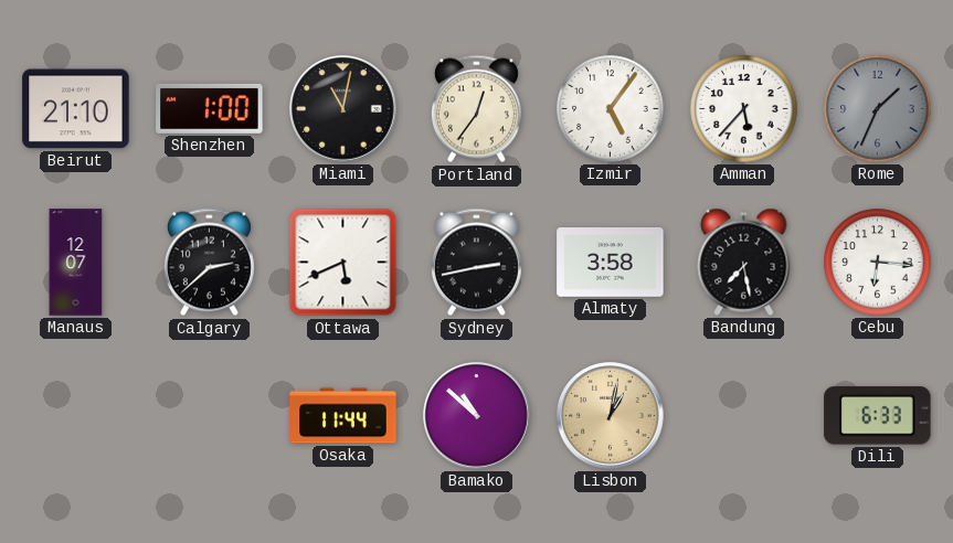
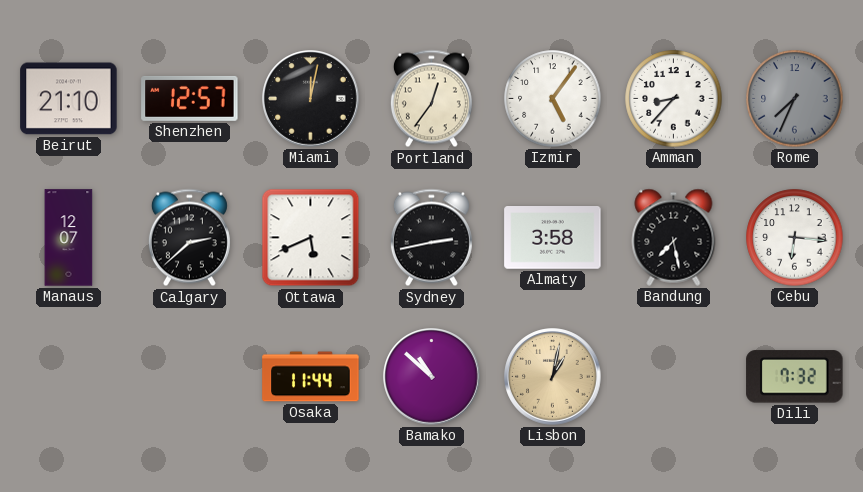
Shenzhen: 1:00 -> 12:57
Miami: 11:02 -> 12:02
Amman: 5:37 -> 8:37
Rome: 1:34 -> 7:34
Dili: 6:33 -> 7:32
